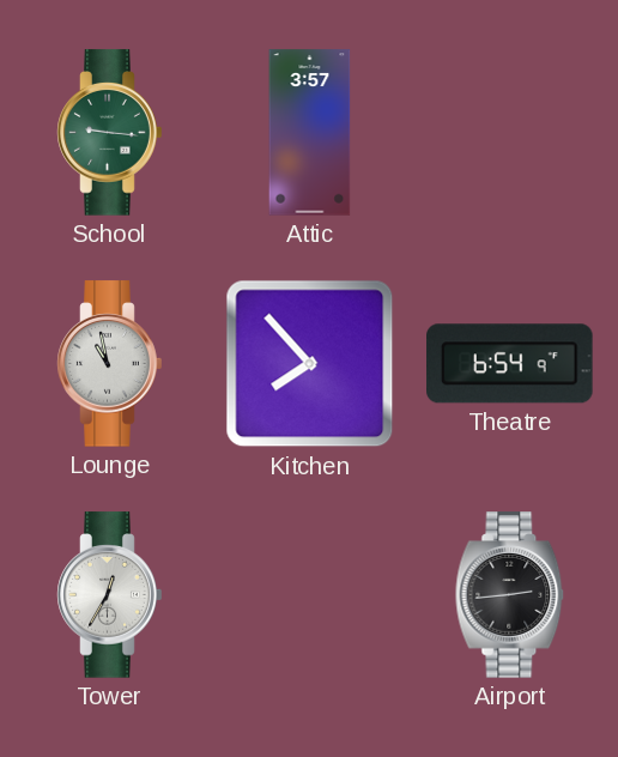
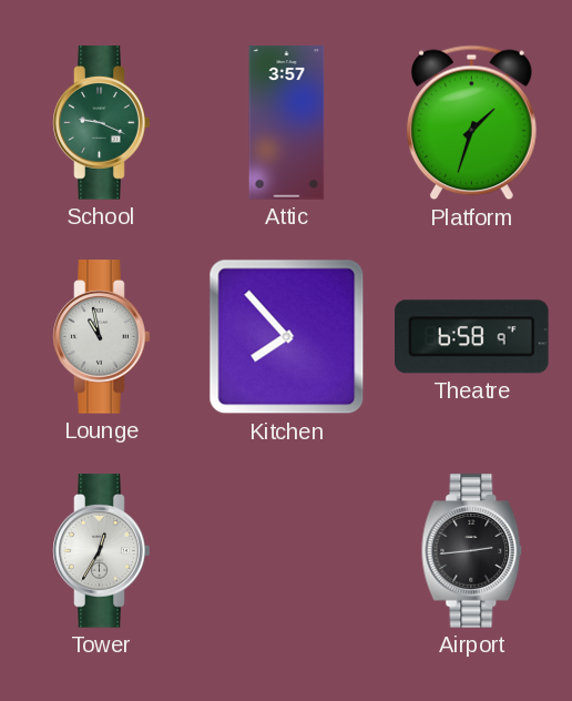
School: 9:16 -> 9:19
Platform: none -> 1:33
Theatre: 6:54 -> 6:58
